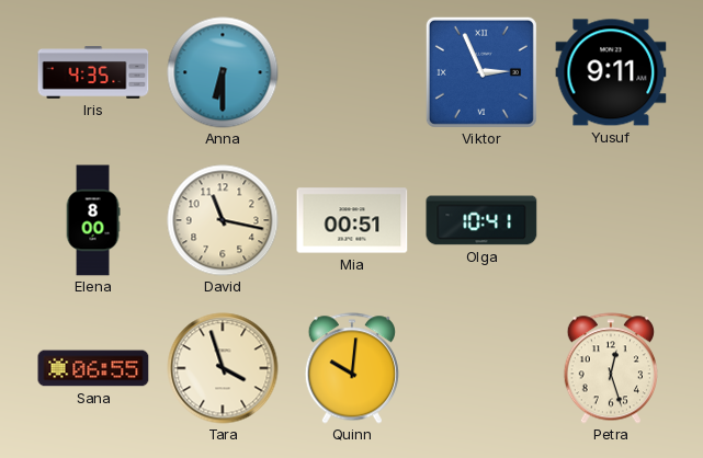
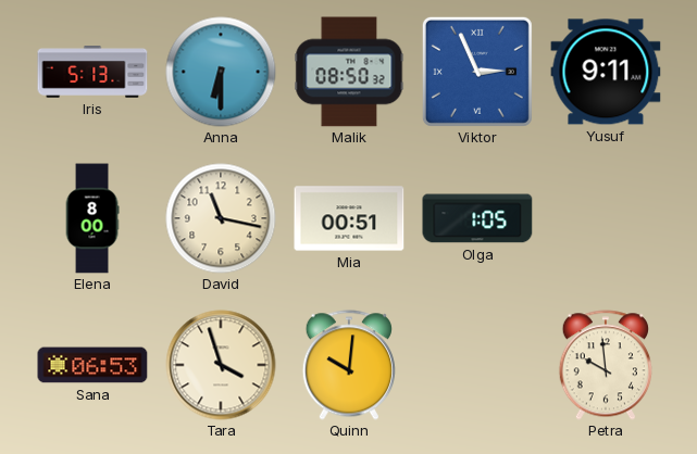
Iris: 4:35 -> 5:13
Malik: none -> 08:50
Olga: 10:41 -> 1:05
Sana: 06:55 -> 06:53
Petra: 12:27 -> 9:59
